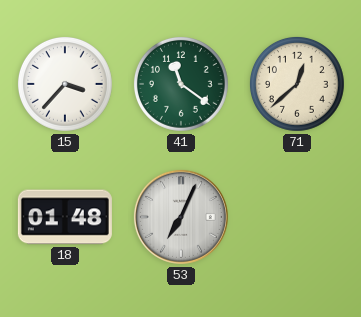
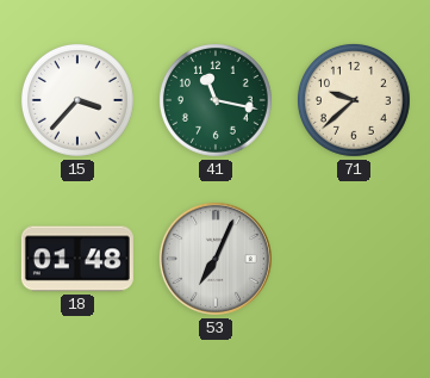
41: 11:21 -> 11:17
71: 12:38 -> 9:38
